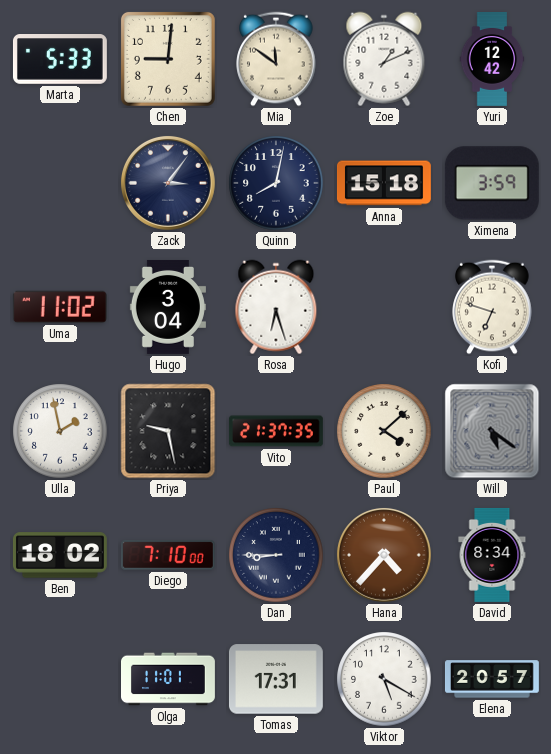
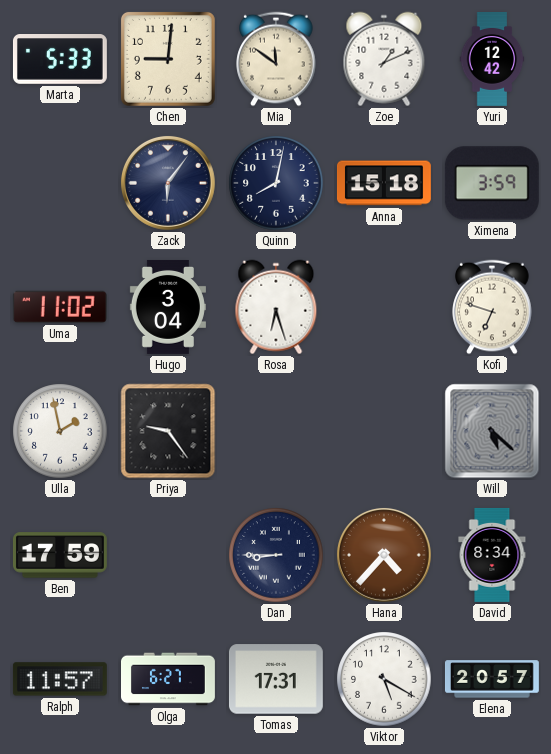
Zack: 3:06 -> 6:06
Priya: 9:28 -> 9:24
Vito: 21:37 -> none
Paul: 4:08 -> none
Will: 5:21 -> 5:22
Ben: 18:02 -> 17:59
Diego: 7:10 -> none
Ralph: none -> 11:57
Olga: 11:01 -> 6:27
